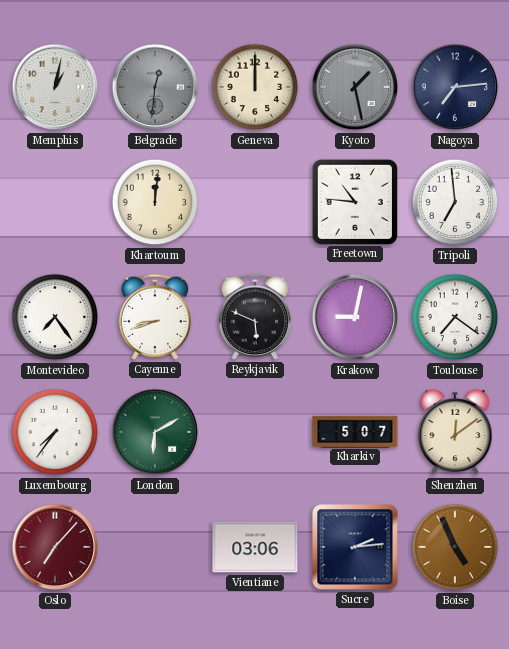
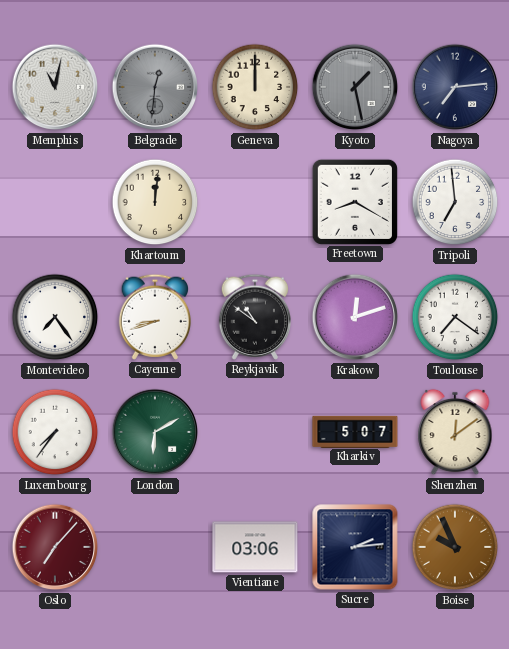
Memphis: 1:02 -> 11:02
Freetown: 10:46 -> 8:20
Reykjavik: 5:49 -> 10:51
Krakow: 9:02 -> 12:12
Boise: 4:56 -> 9:56
